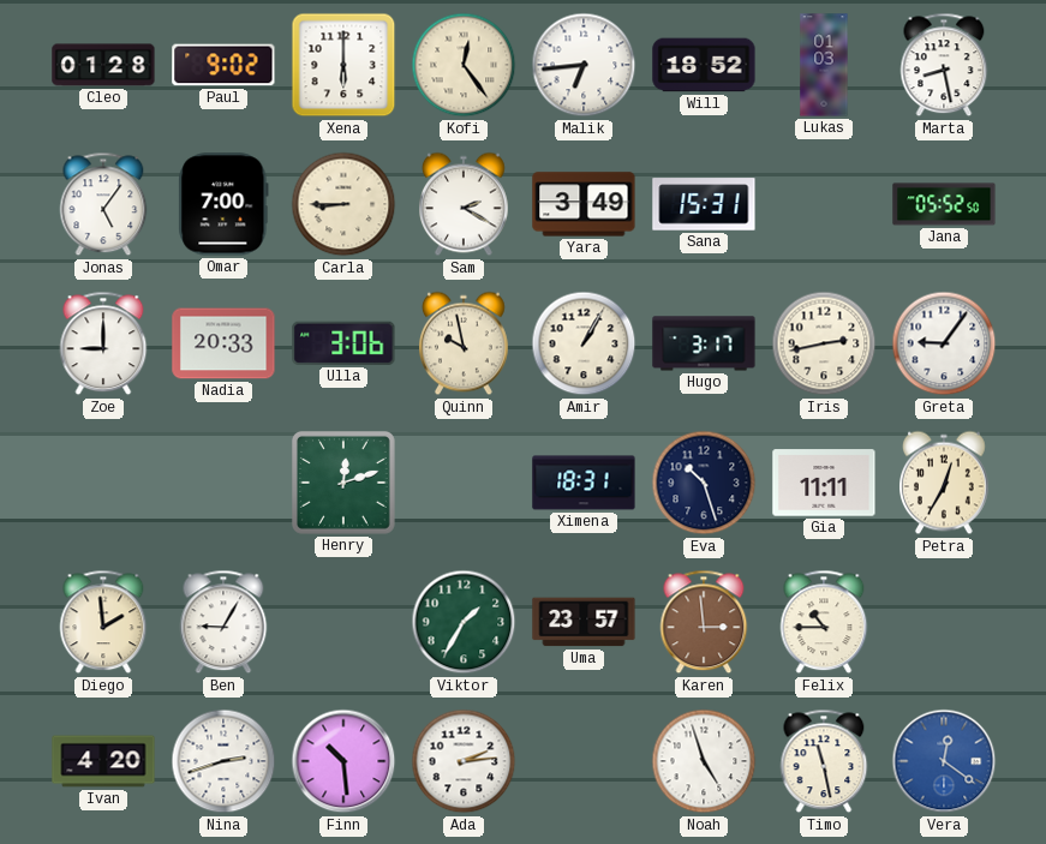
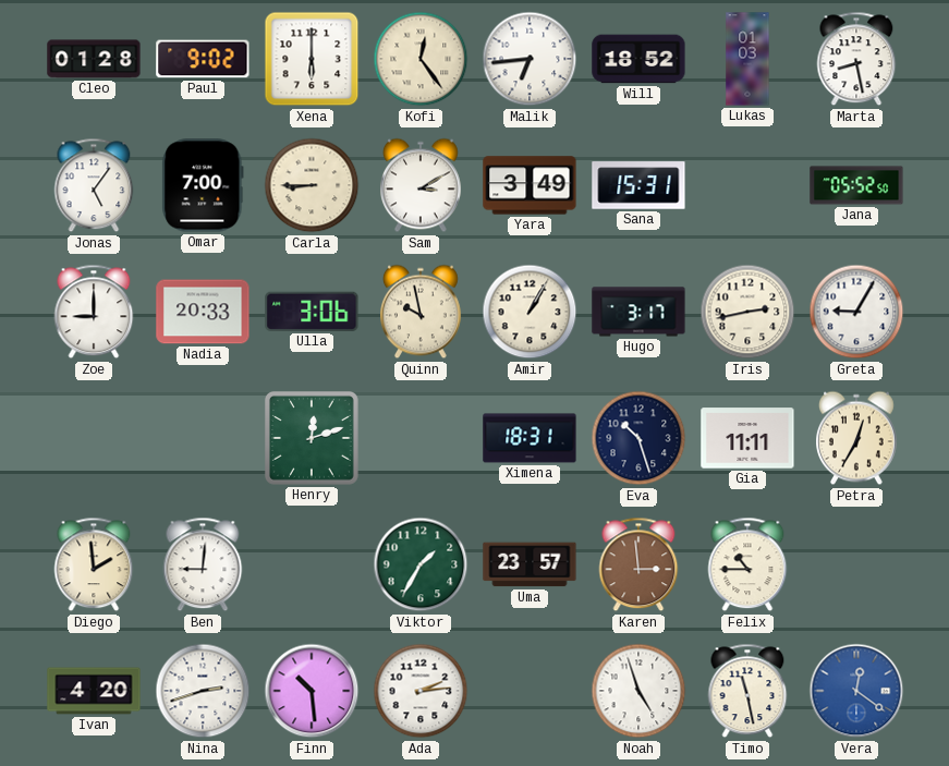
Sam: 2:20 -> 3:10
Greta: 9:06 -> 9:05
Ben: 9:05 -> 9:01
